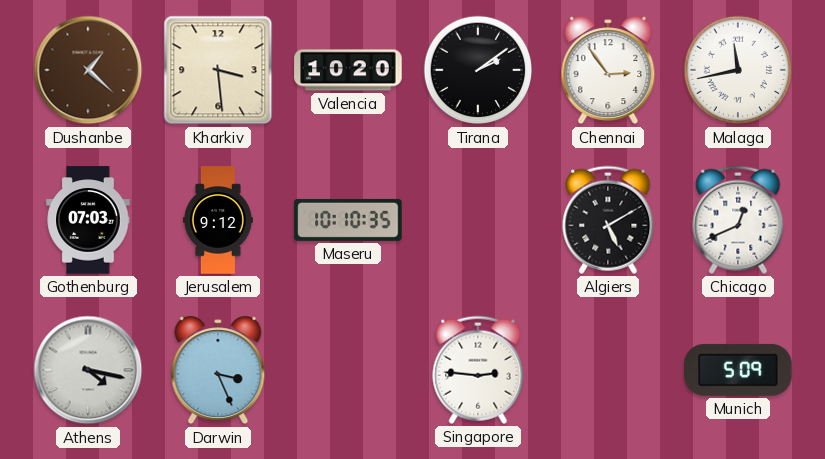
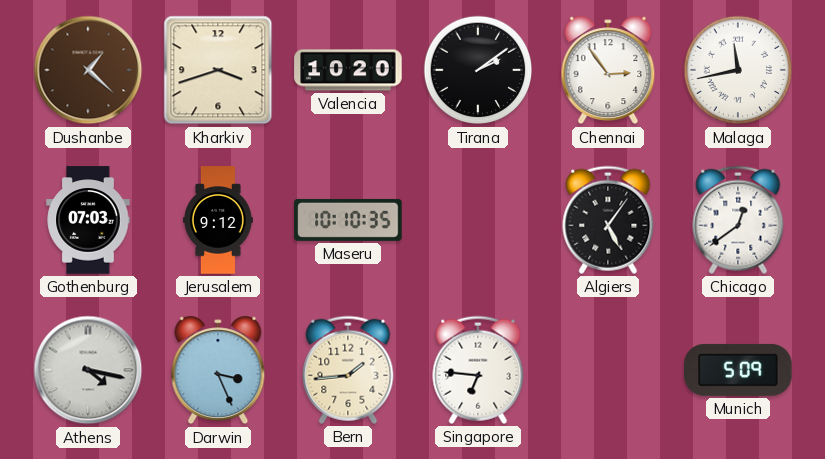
Kharkiv: 3:29 -> 3:42
Algiers: 5:10 -> 5:06
Chicago: 12:41 -> 12:39
Bern: none -> 1:44
Singapore: 2:46 -> 6:46
